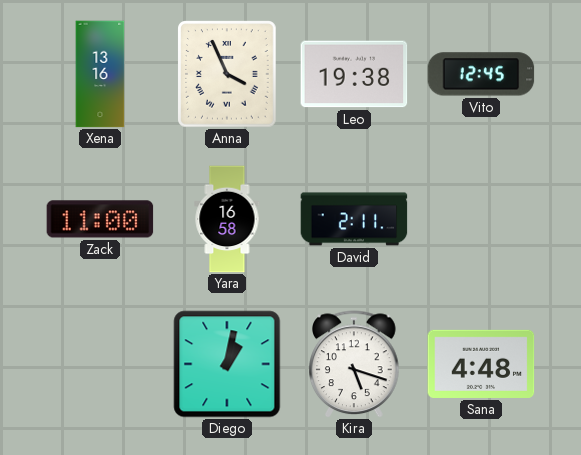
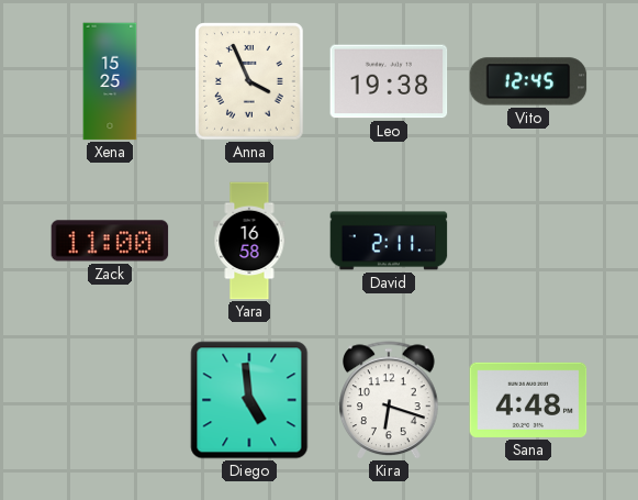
Xena: 13:16 -> 15:25
Diego: 1:02 -> 4:59
Kira: 5:18 -> 6:18
